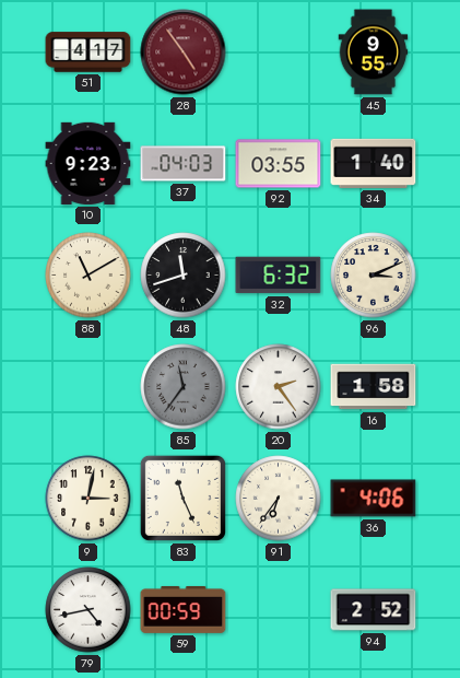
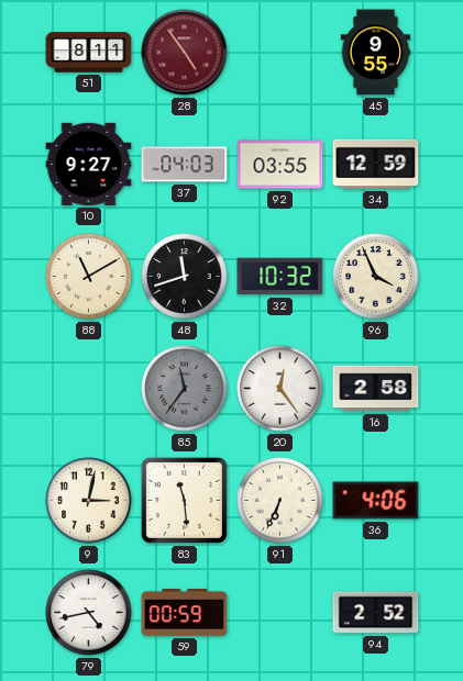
51: 4:17 -> 8:11
10: 9:23 -> 9:27
34: 1:40 -> 12:59
32: 6:32 -> 10:32
96: 3:11 -> 3:56
20: 2:24 -> 12:24
16: 1:58 -> 2:58
83: 11:26 -> 11:29
91: 6:36 -> 6:34
